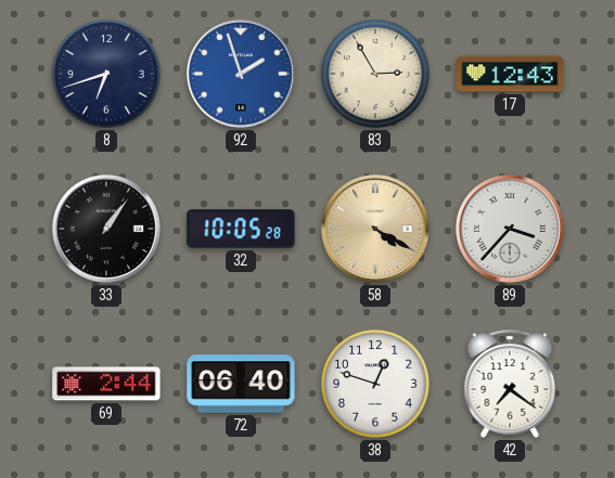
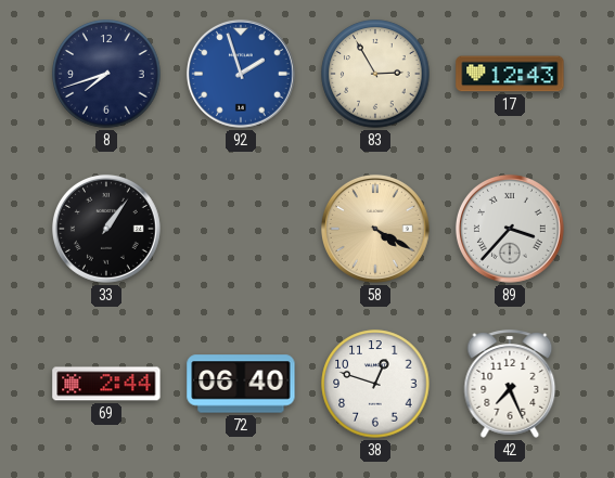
8: 6:42 -> 7:42
32: 10:05 -> none
42: 7:21 -> 7:26
